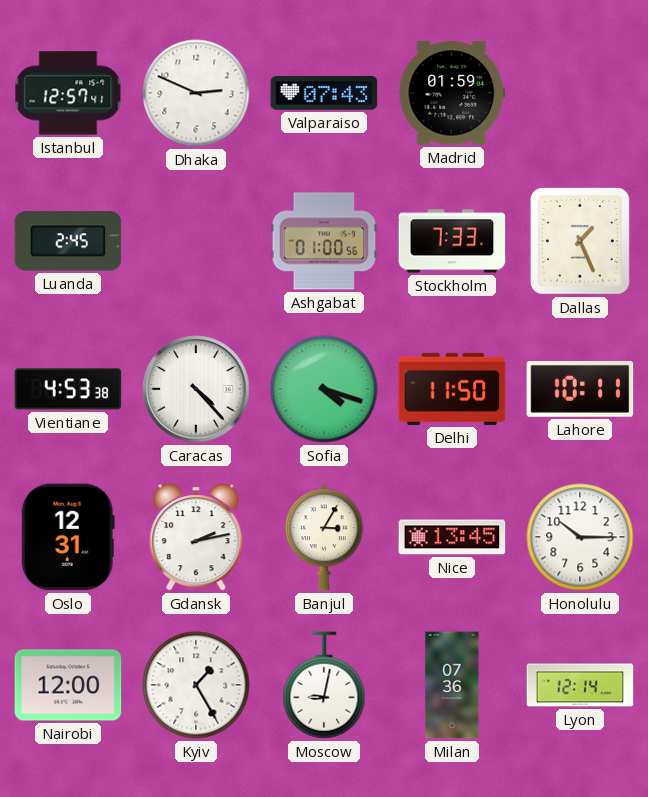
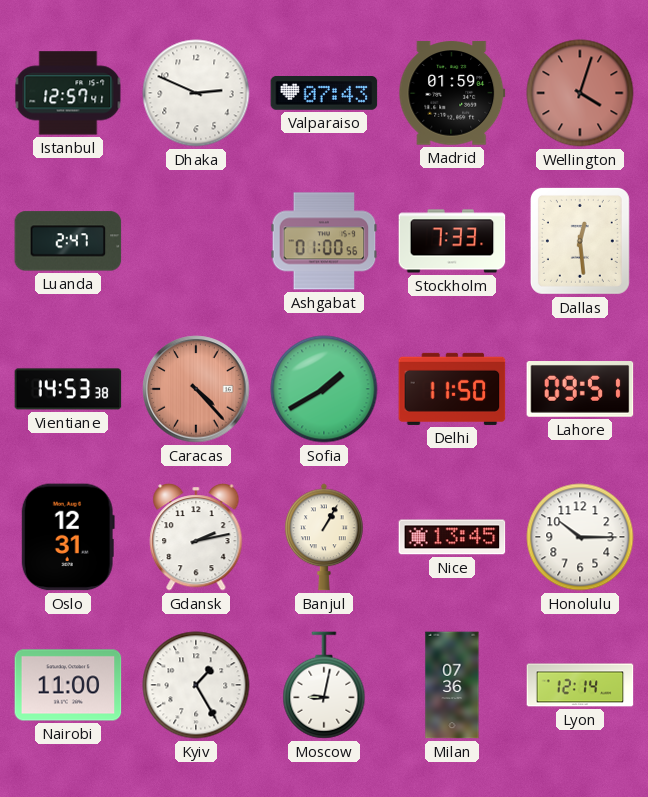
Wellington: none -> 4:03
Luanda: 2:45 -> 2:47
Dallas: 1:26 -> 12:29
Vientiane: 4:53 -> 14:53
Caracas dial: white -> salmon
Sofia: 4:18 -> 1:40
Lahore: 10:11 -> 09:51
Banjul: 3:05 -> 1:05
Nairobi: 12:00 -> 11:00
